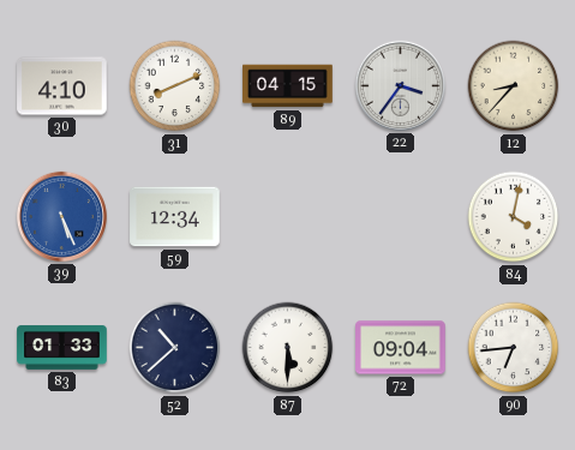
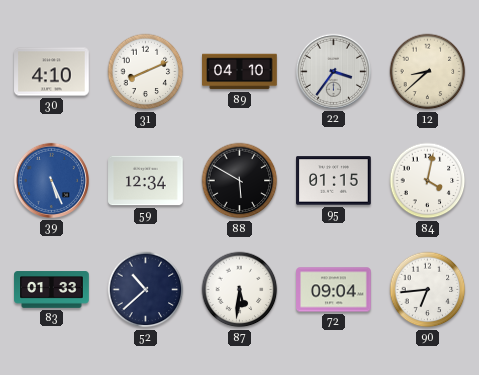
89: 04:15 -> 04:10
12: 8:37 -> 8:38
88: none -> 5:50
95: none -> 01:15
87: 5:30 -> 5:31
